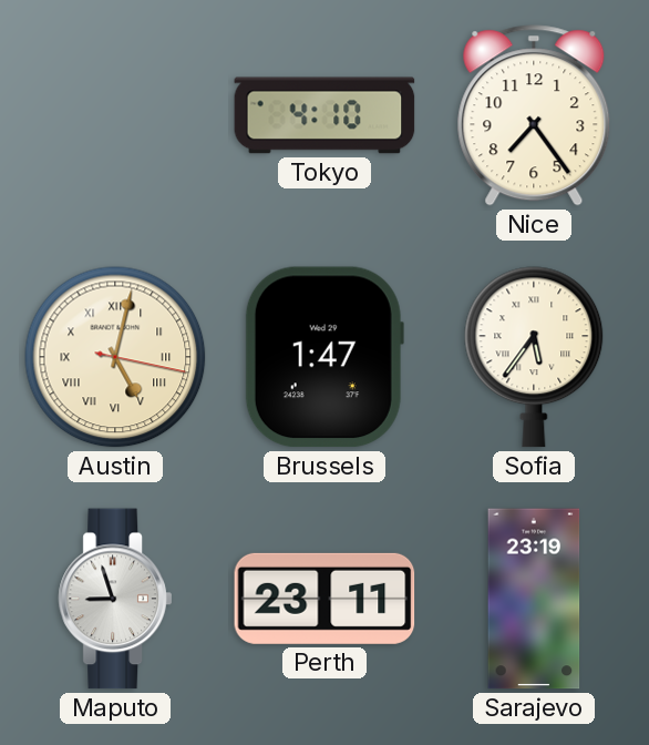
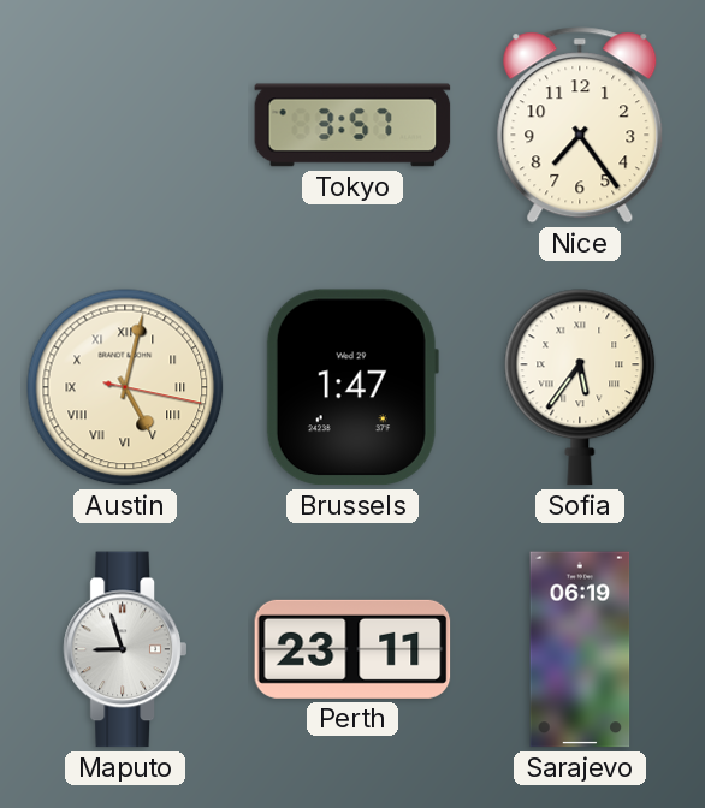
Tokyo: 4:10 -> 3:57
Sarajevo: 23:19 -> 06:19
